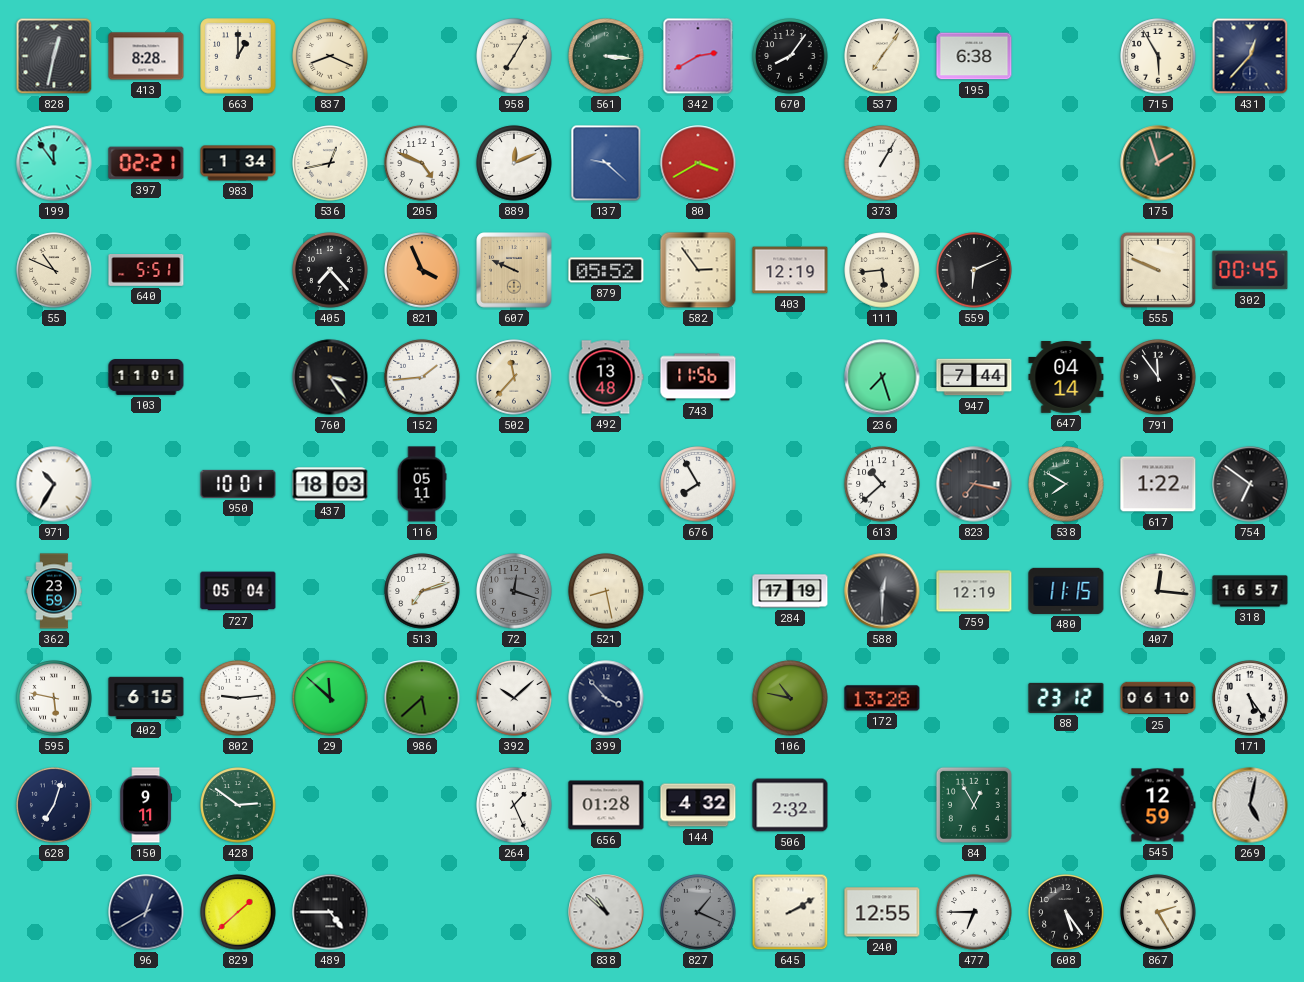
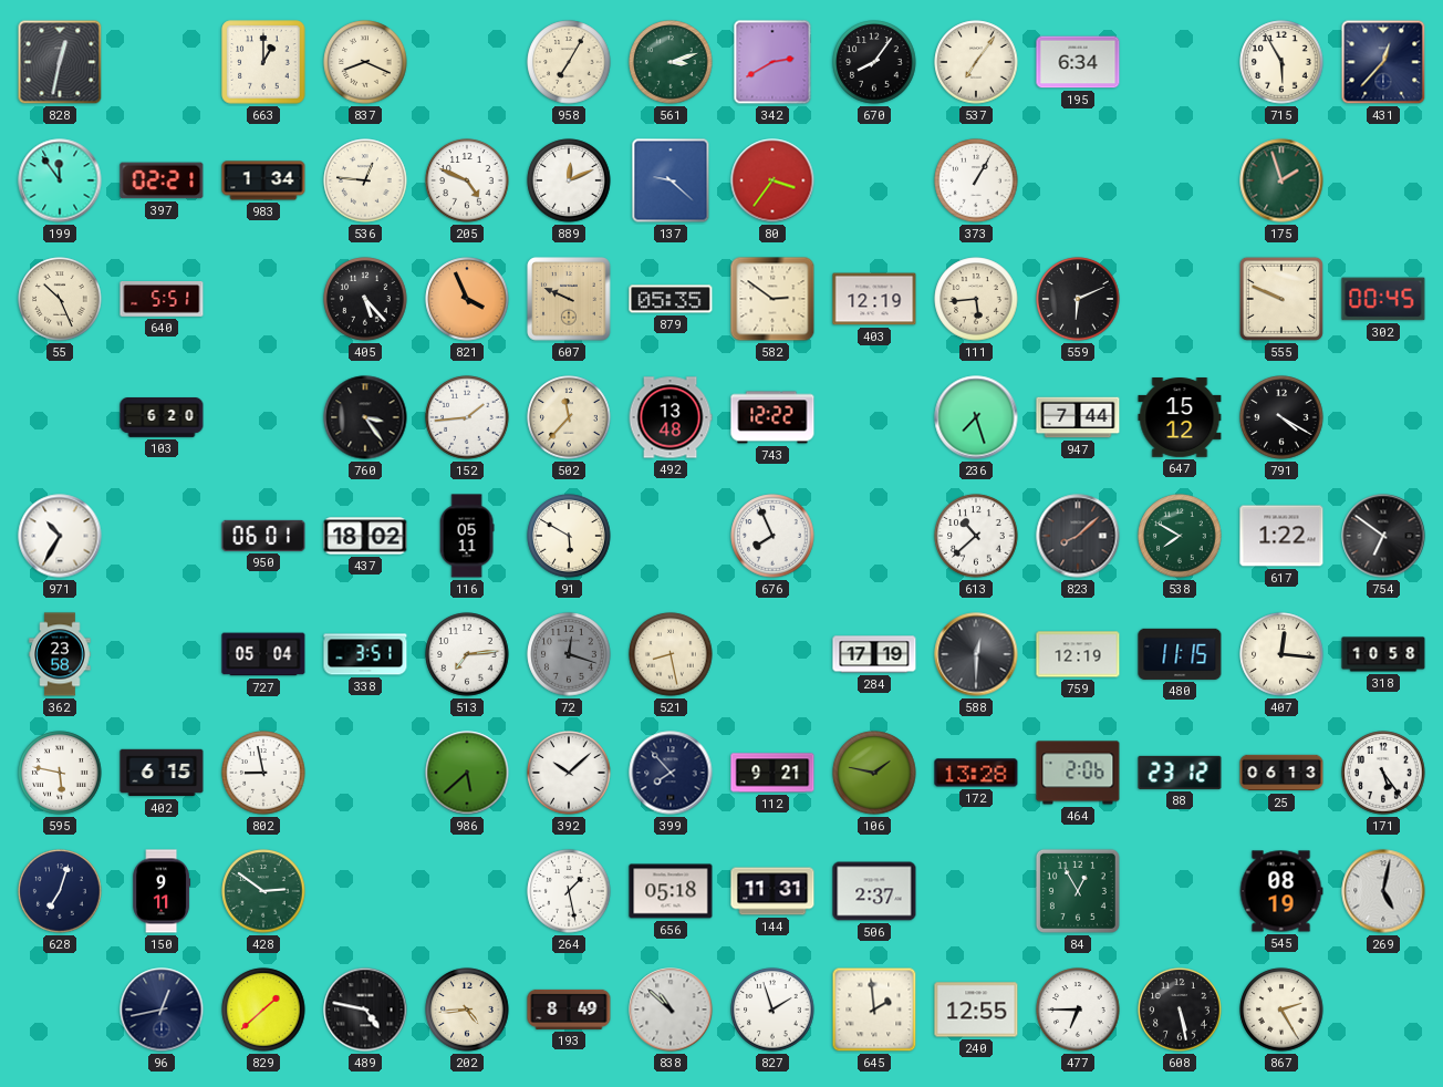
413: 8:28 -> none
561: 3:16 -> 3:12
195: 6:38 -> 6:34
536: 12:43 -> 12:46
80: 3:40 -> 3:36
55: 10:49 -> 10:26
405: 7:23 -> 5:23
879: 05:52 -> 05:35
582: 2:54 -> 2:51
103: 11:01 -> 6:20
743: 11:56 -> 12:22
647: 04:14 -> 15:12
791: 11:54 -> 4:20
950: 10:01 -> 06:01
437: 18:03 -> 18:02
91: none -> 5:50
676: 7:55 -> 7:56
823: 7:17 -> 8:08
362: 23:59 -> 23:58
338: none -> 3:51
513: 7:12 -> 7:14
318: 16:57 -> 10:58
802: 9:14 -> 8:58
29: 11:52 -> none
399: 3:53 -> 7:53
112: none -> 9:21
106: 10:47 -> 1:47
464: none -> 2:06
25: 06:10 -> 06:13
264: 1:26 -> 1:28
656: 01:28 -> 05:18
144: 4:32 -> 11:31
506: 2:32 -> 2:37
545: 12:59 -> 08:19
96: 12:40 -> 12:43
489: 4:45 -> 4:47
202: none -> 4:44
193: none -> 8:49
827: 1:19 -> 1:57
827 dial: grey -> white
645: 2:10 -> 1:59
608: 5:24 -> 5:28
